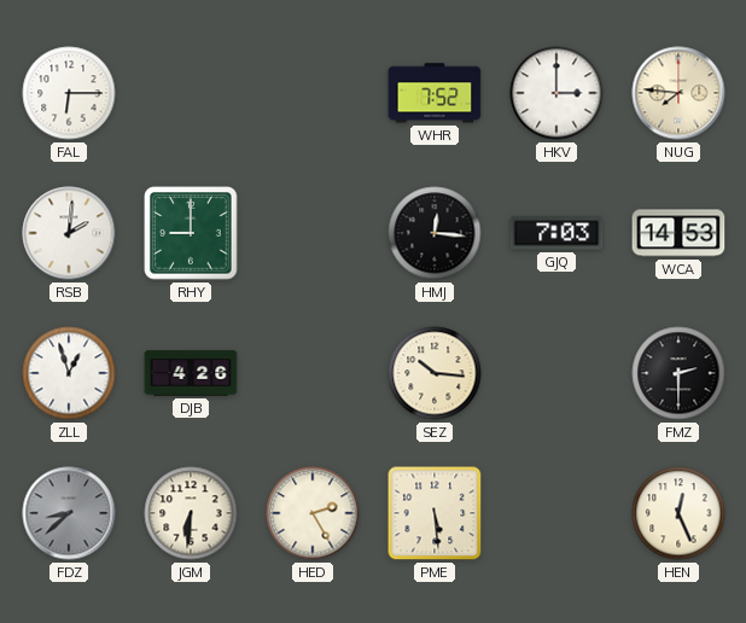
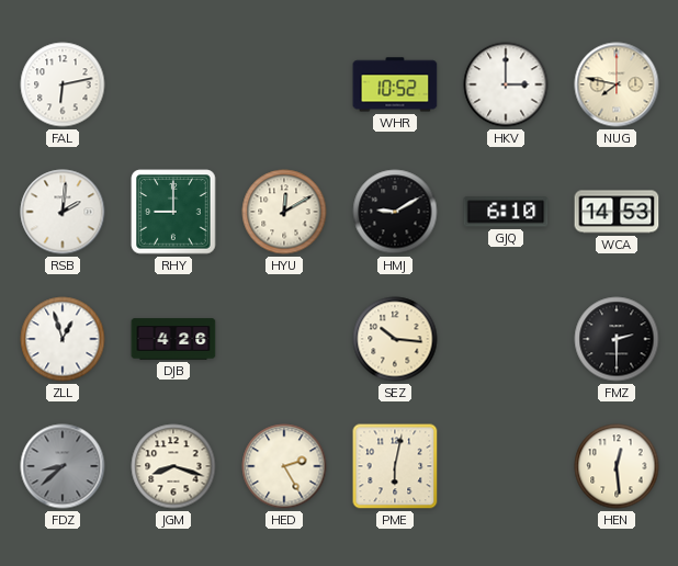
FAL: 6:15 -> 6:13
WHR: 7:52 -> 10:52
NUG: 7:46 -> 7:47
HYU: none -> 12:10
HMJ: 12:16 -> 9:10
GJQ: 7:03 -> 6:10
JGM: 6:31 -> 8:18
PME: 5:29 -> 6:02
HEN: 12:26 -> 12:29
